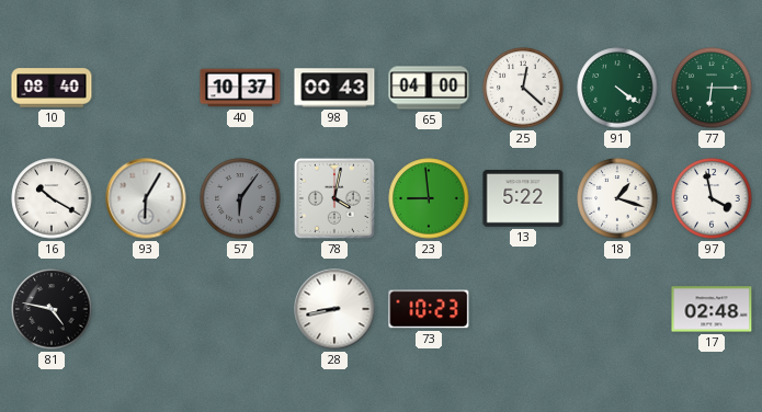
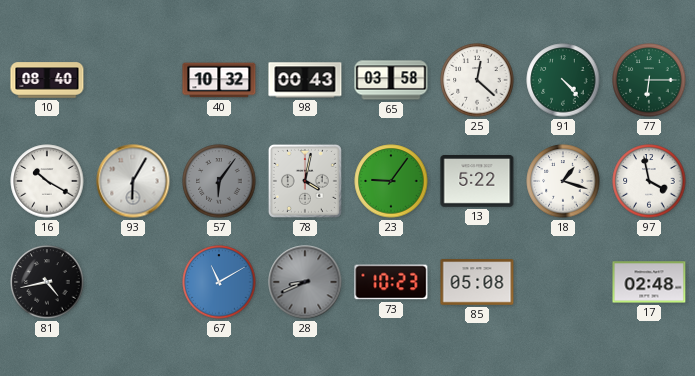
40: 10:37 -> 10:32
65: 04:00 -> 03:58
91: 4:21 -> 4:23
23: 8:59 -> 9:06
81: 4:47 -> 4:43
67: none -> 11:10
28: 8:43 -> 8:41
28 dial: white -> grey
85: none -> 05:08
